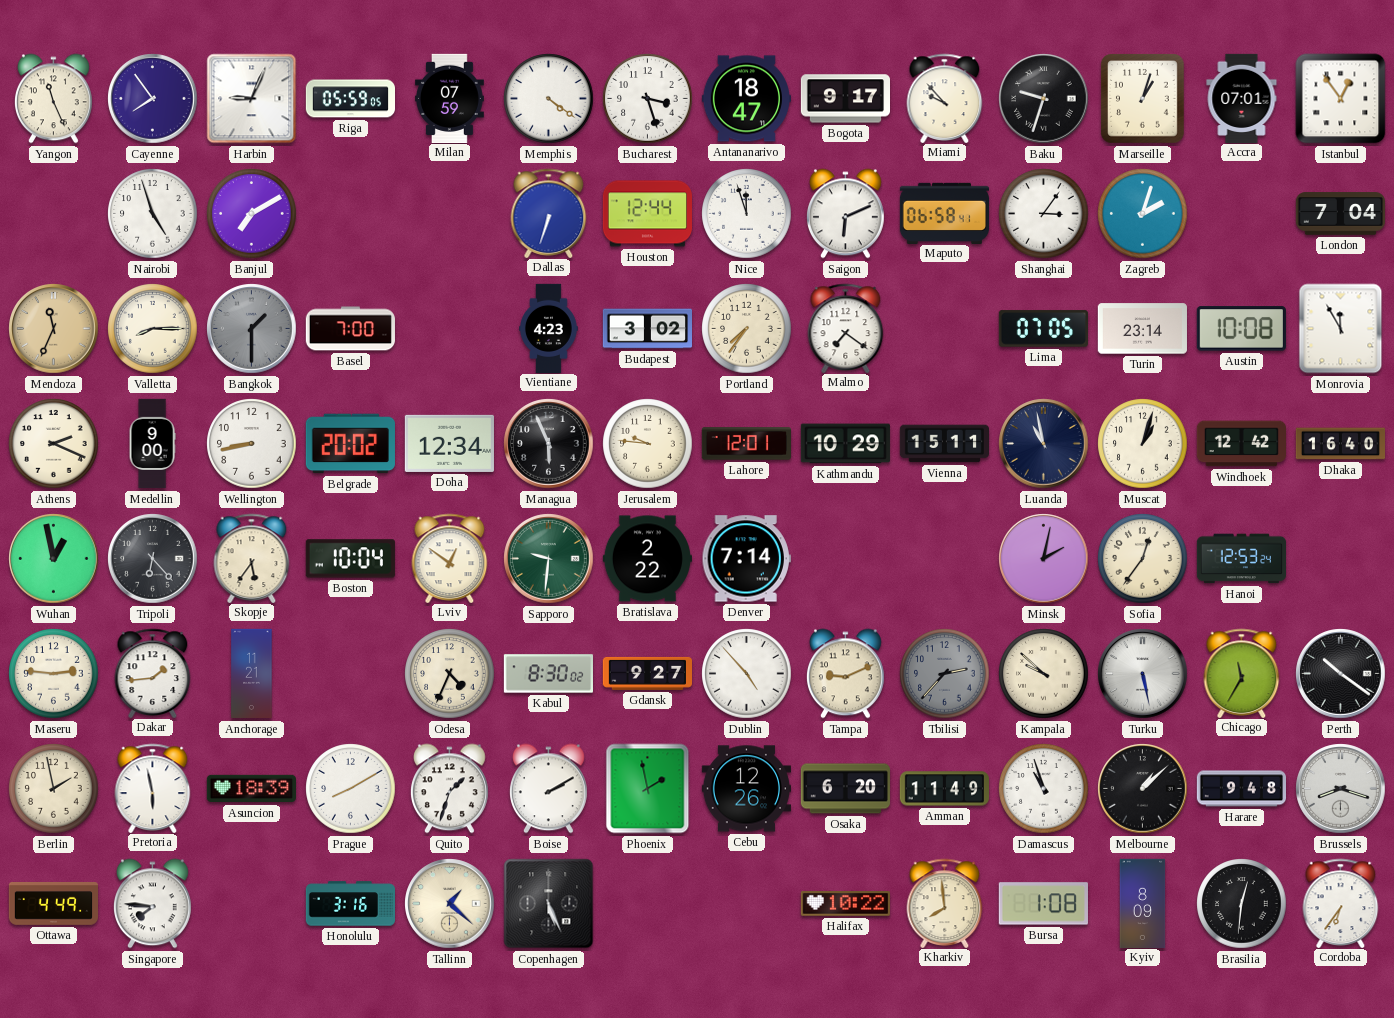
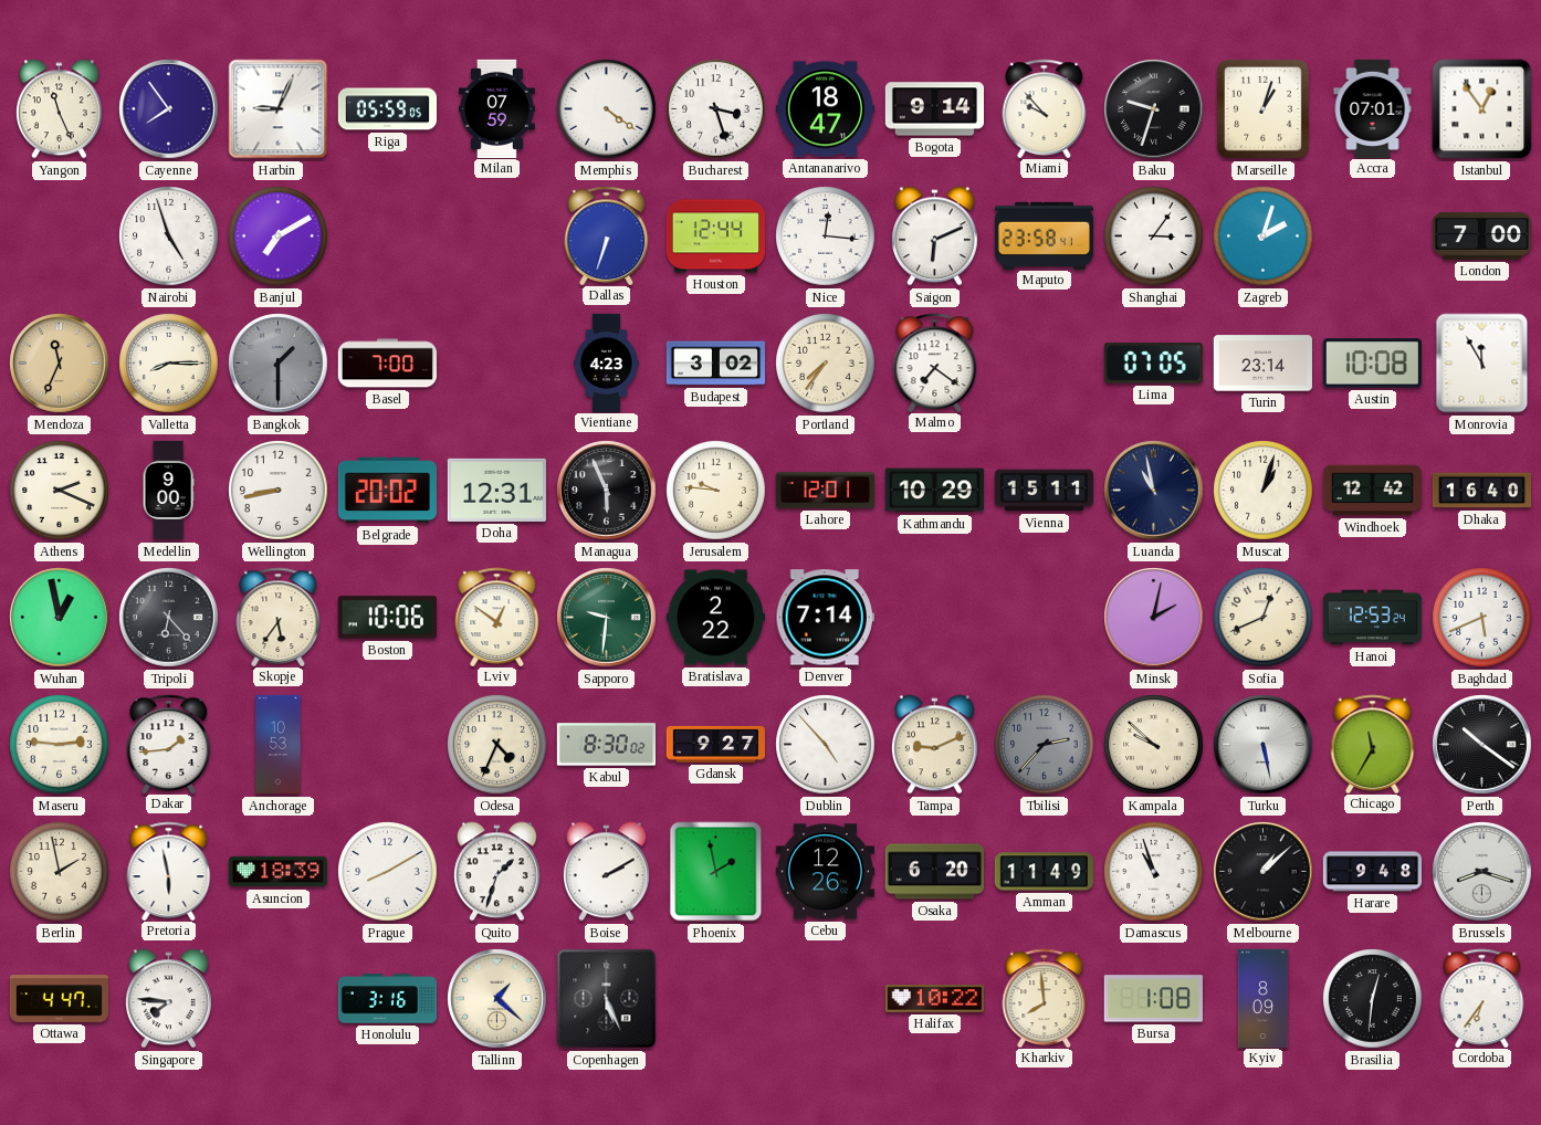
Bogota: 9:17 -> 9:14
Nice: 11:57 -> 12:16
Maputo: 06:58 -> 23:58
London: 7:04 -> 7:00
Doha: 12:34 -> 12:31
Boston: 10:04 -> 10:06
Sofia: 12:36 -> 12:41
Baghdad: none -> 5:41
Anchorage: 11:21 -> 10:53
Ottawa: 4:49 -> 4:47
